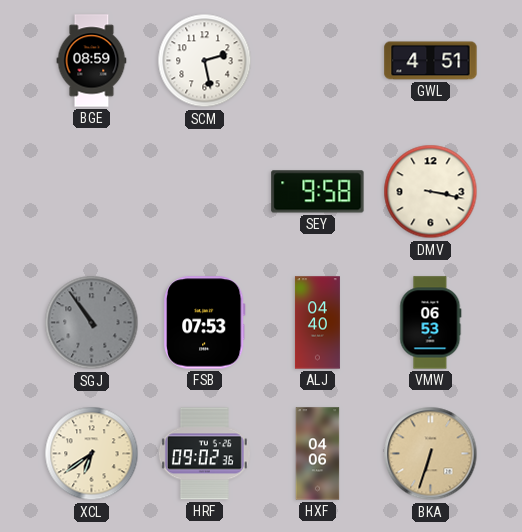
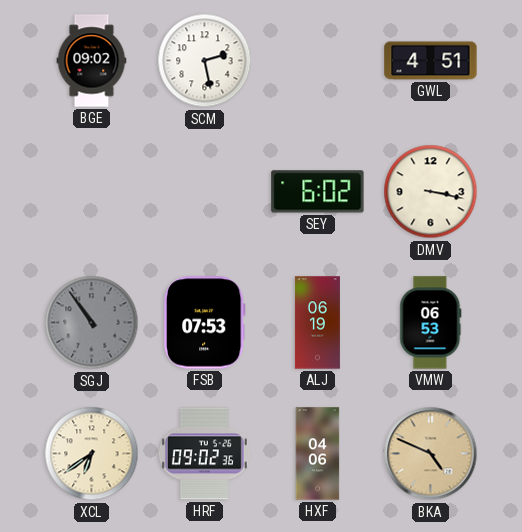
BGE: 08:59 -> 09:02
SEY: 9:58 -> 6:02
ALJ: 04:40 -> 06:19
BKA: 6:33 -> 4:49
